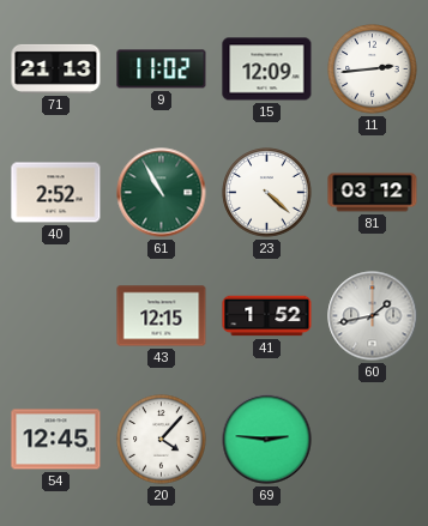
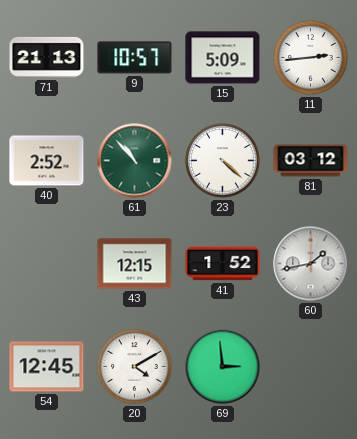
9: 11:02 -> 10:57
15: 12:09 -> 5:09
61: 10:55 -> 10:53
20: 4:07 -> 4:10
69: 2:46 -> 2:59
